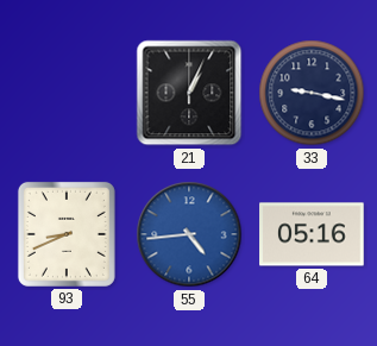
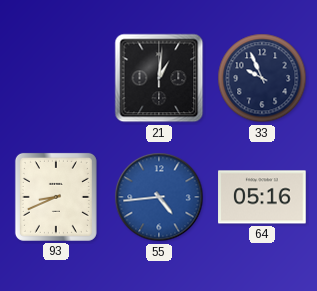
21: 1:04 -> 1:01
33: 9:17 -> 9:56
